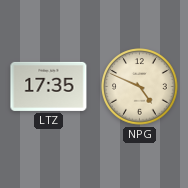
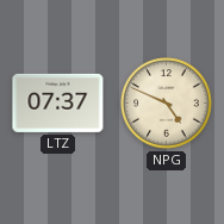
LTZ: 17:35 -> 07:37
